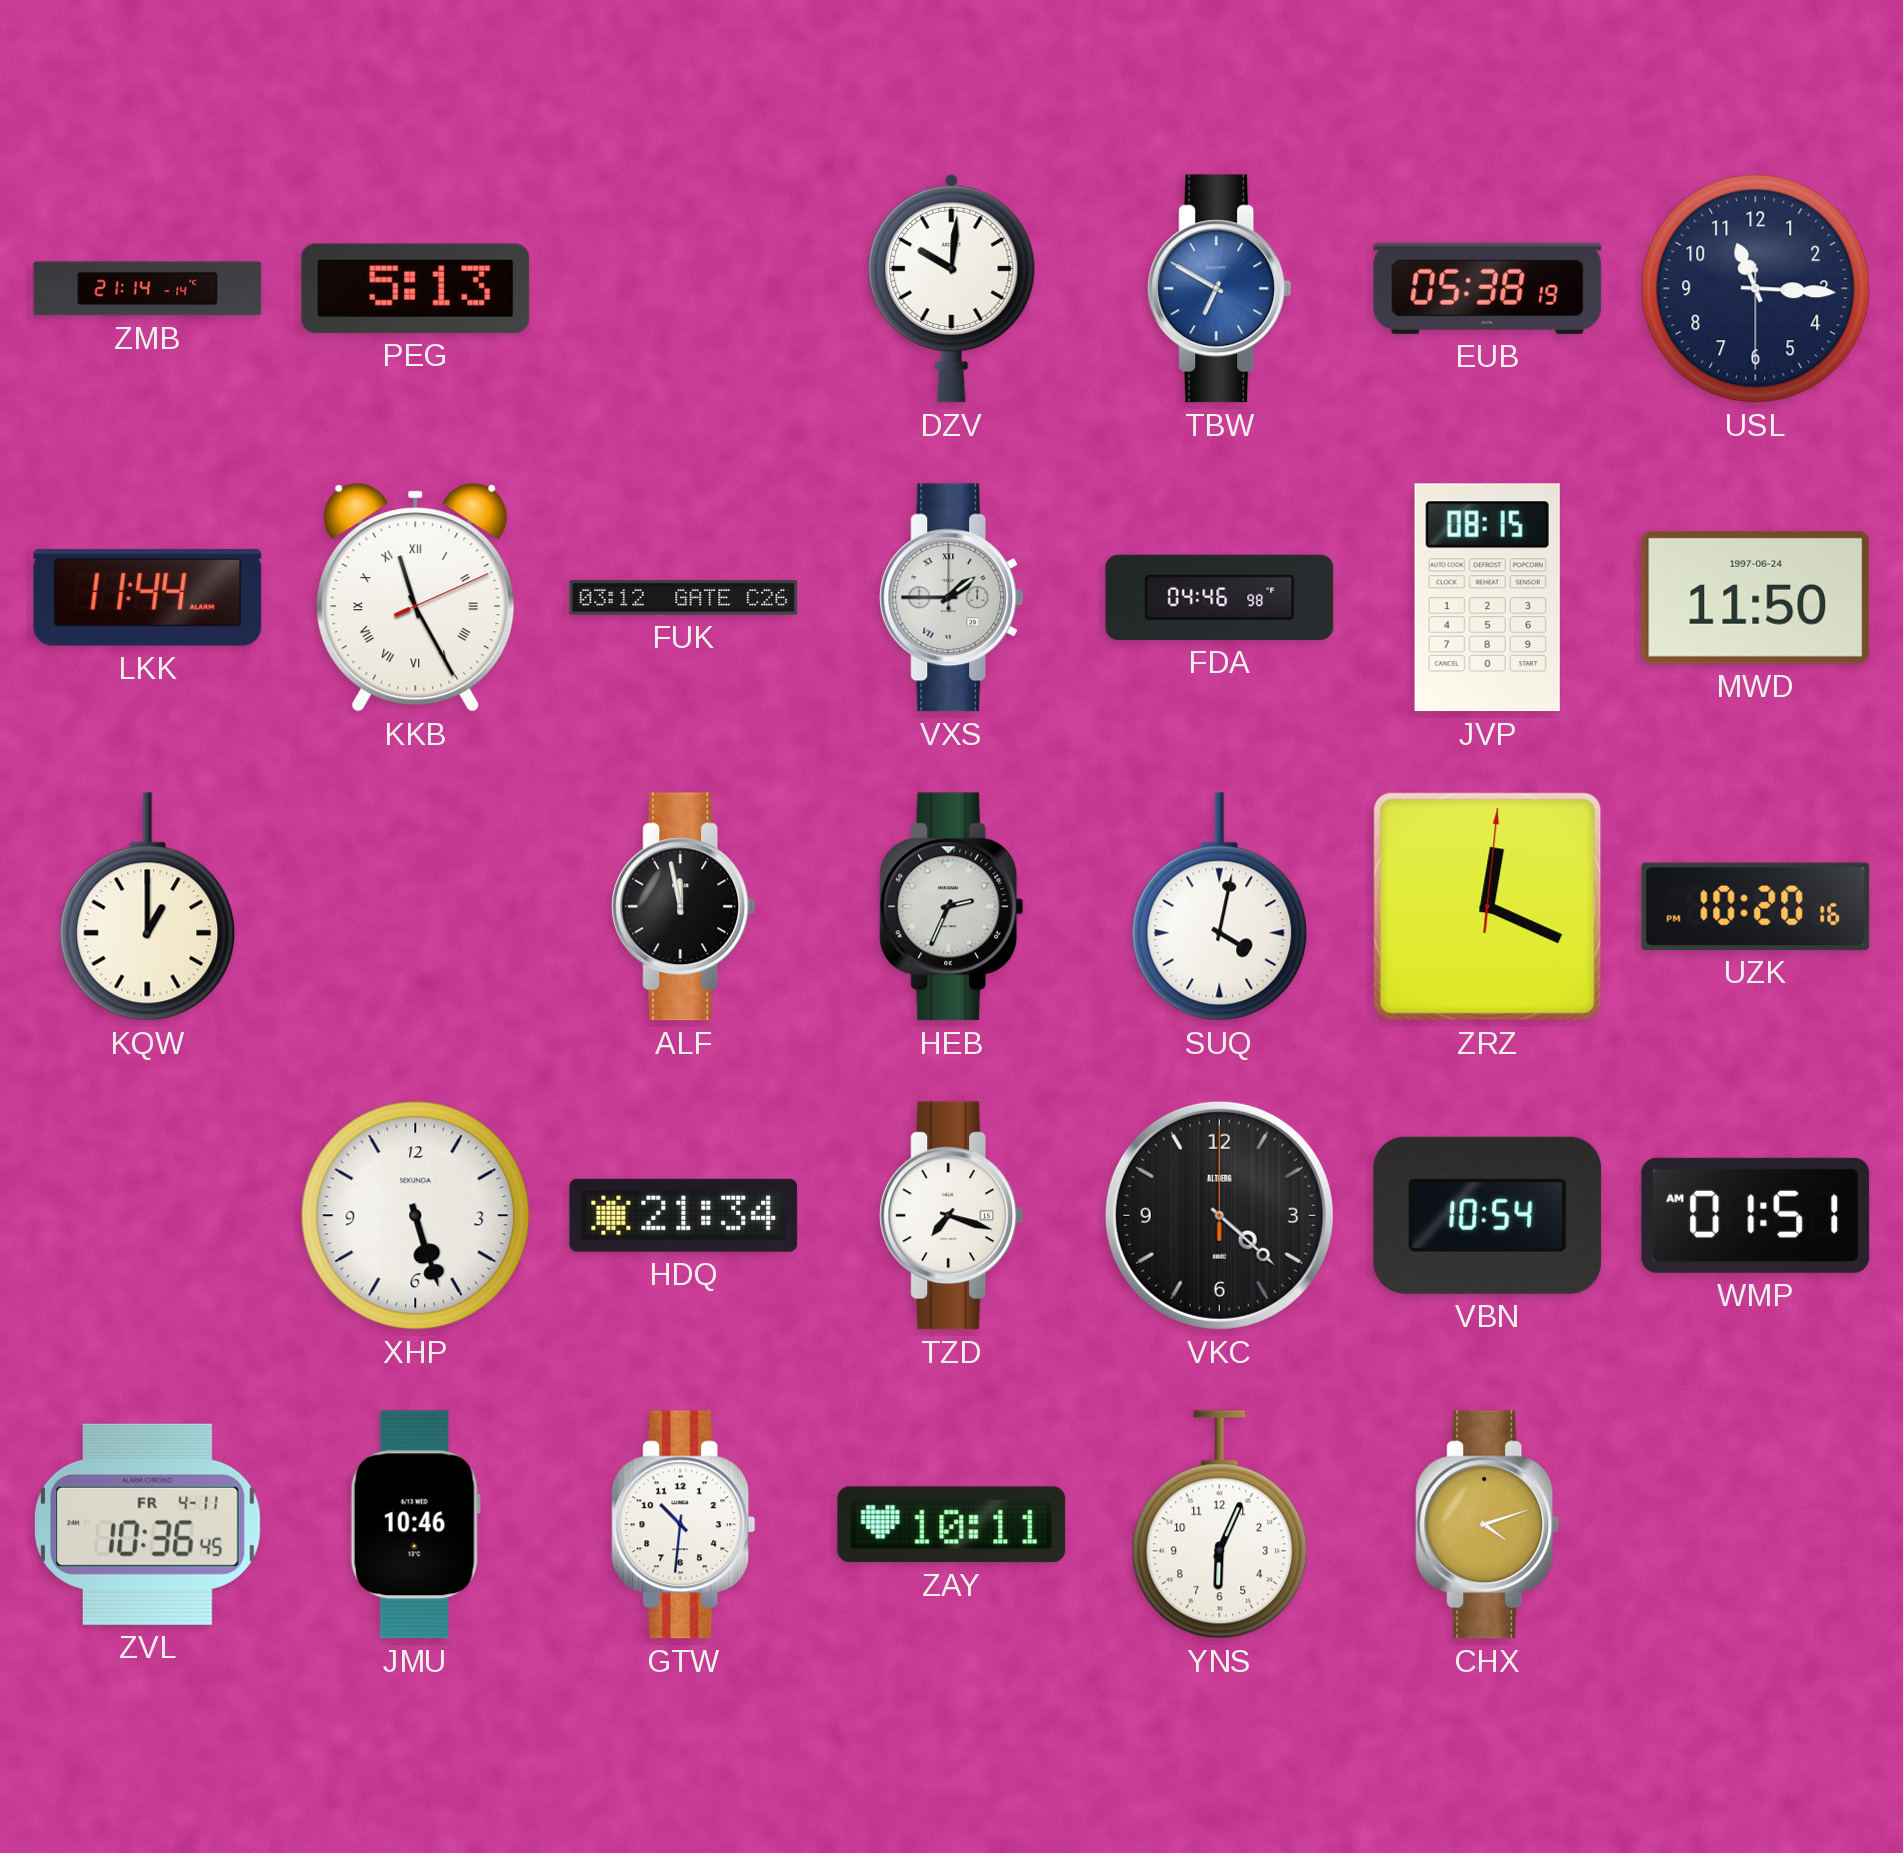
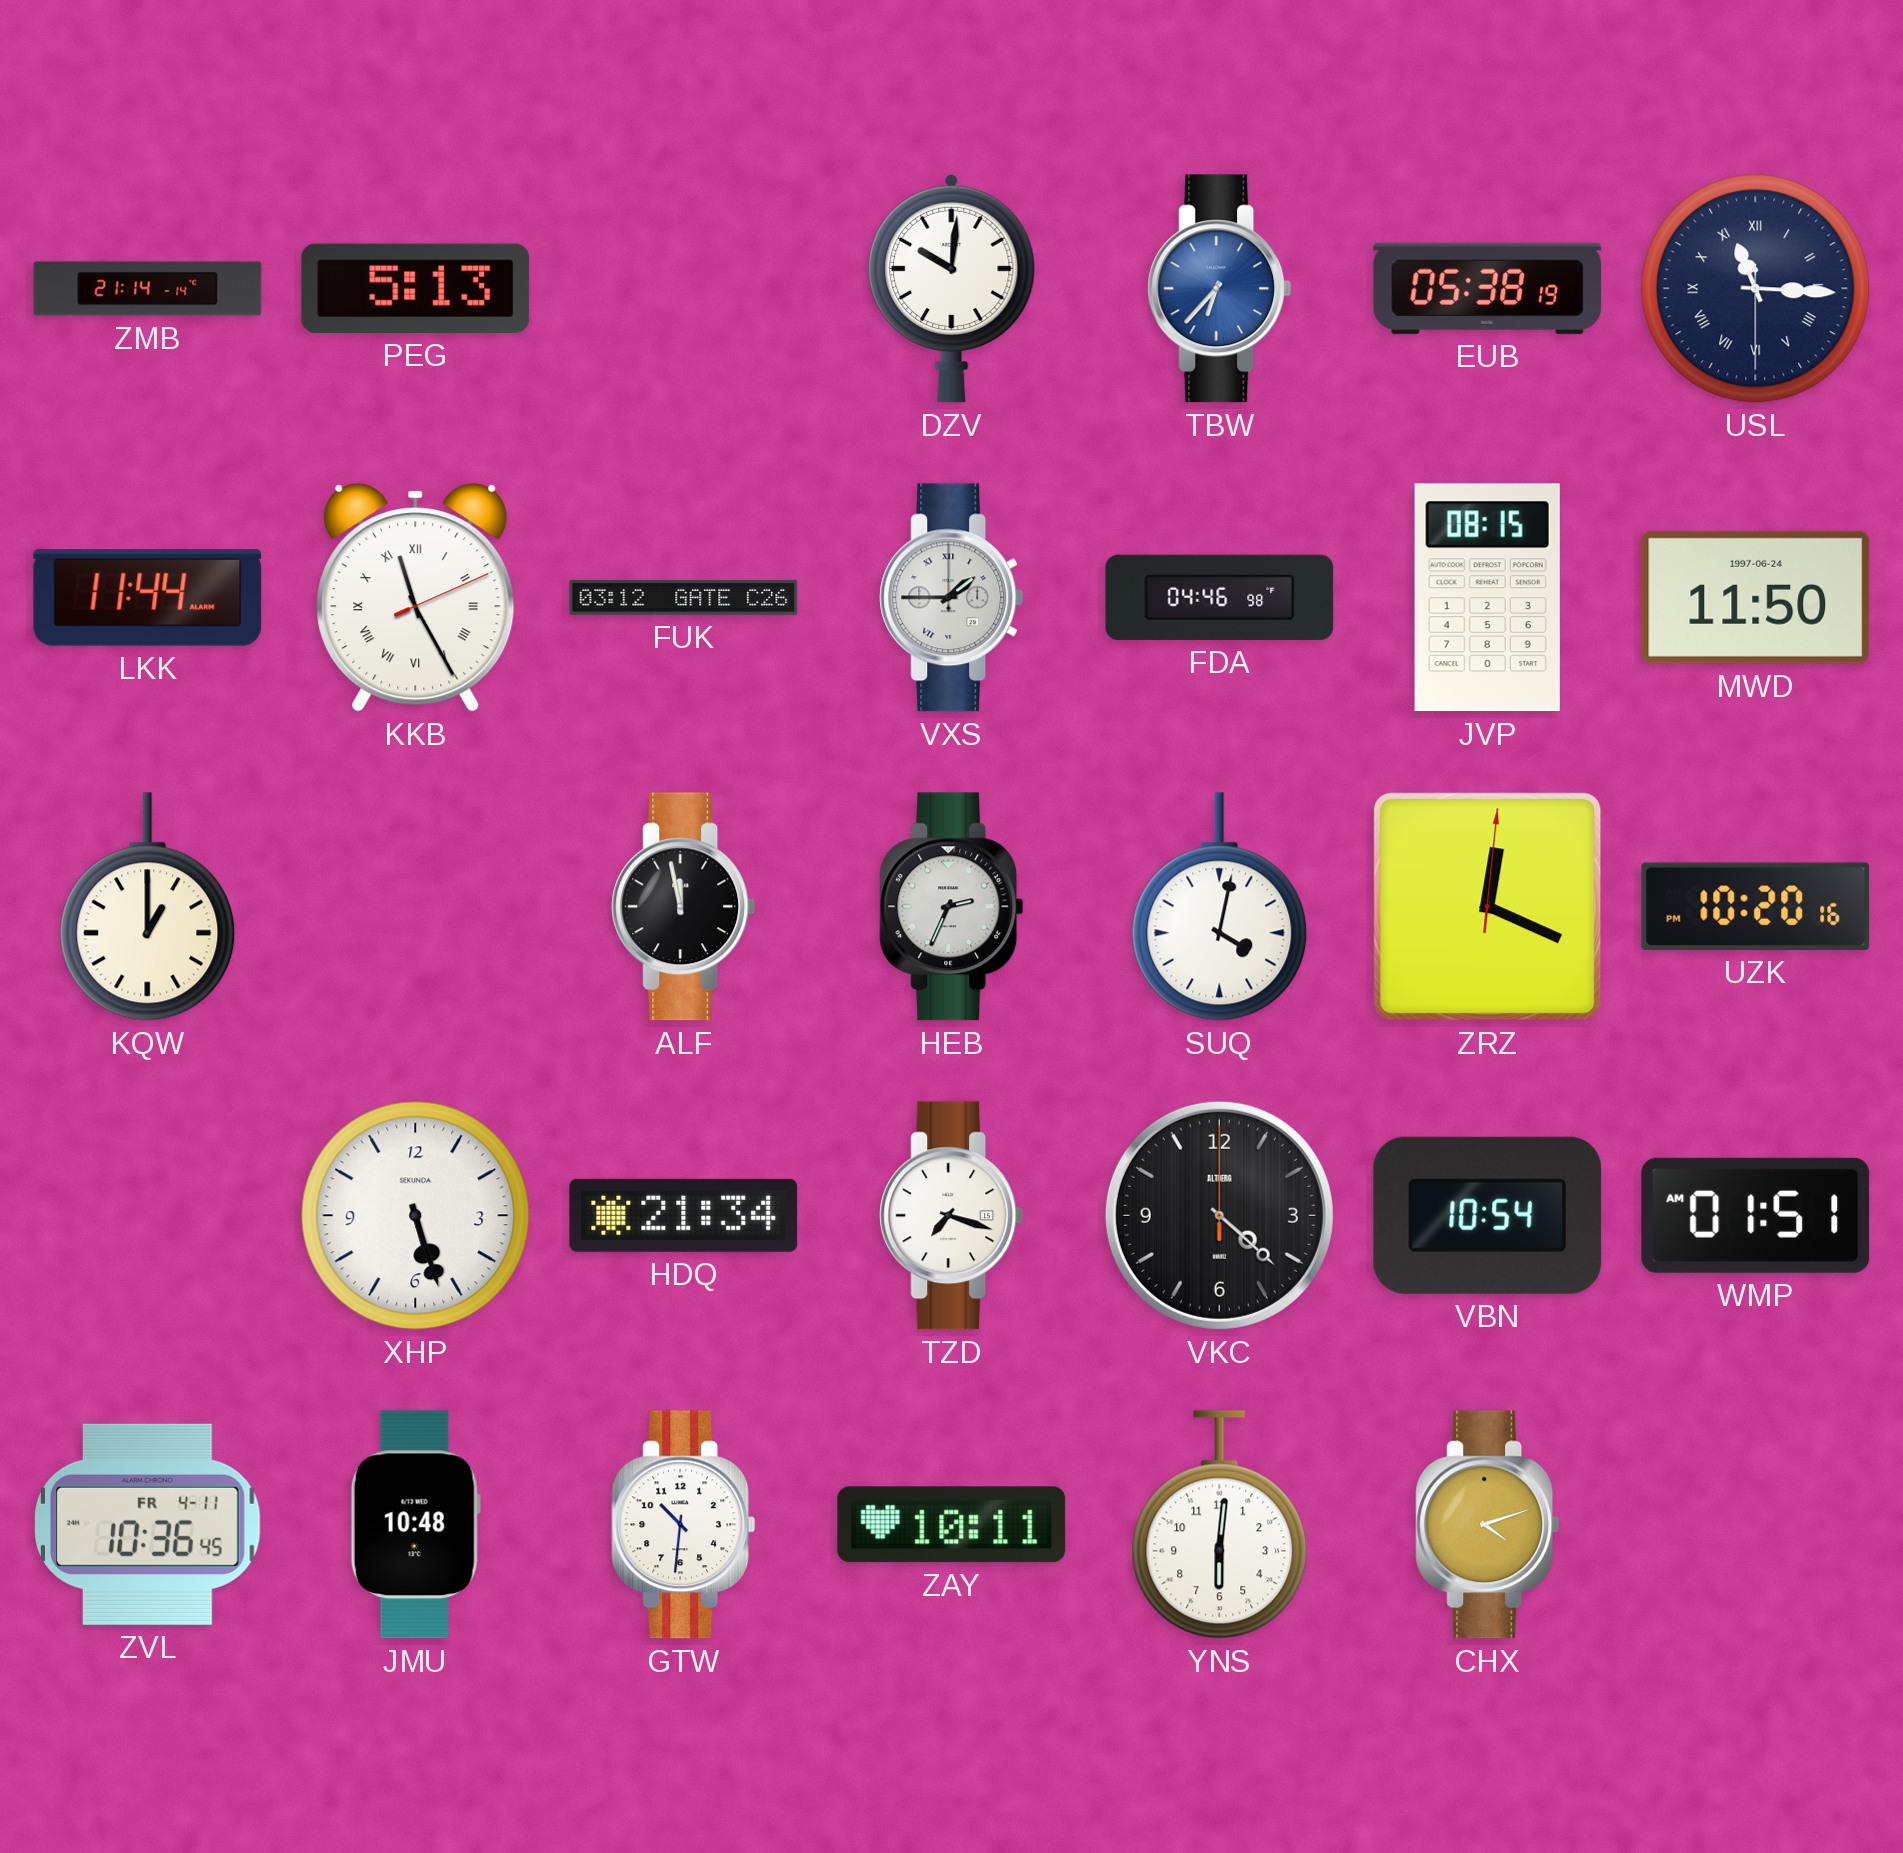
TBW: 6:50 -> 6:37
USL numerals: Arabic -> Roman
JMU: 10:46 -> 10:48
YNS: 6:04 -> 6:01
